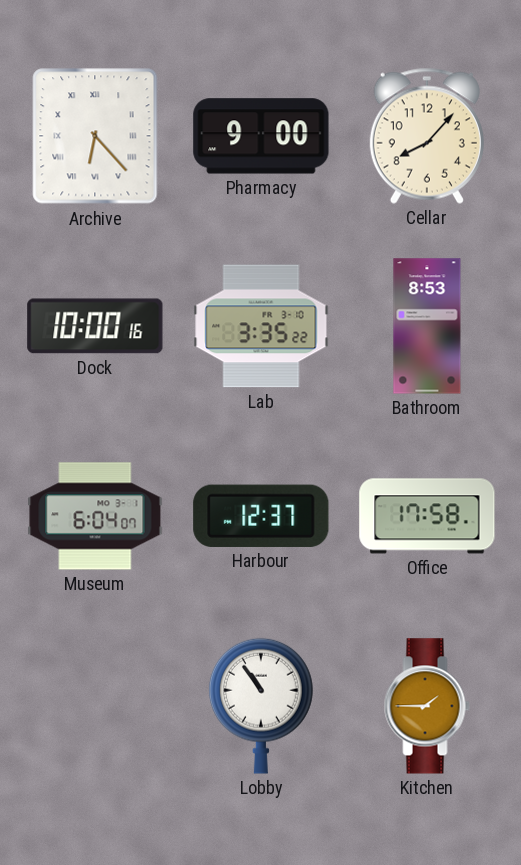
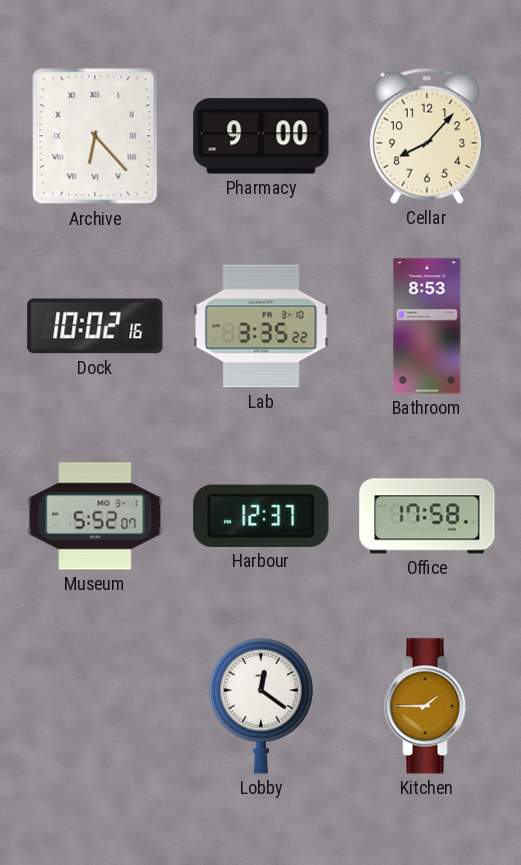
Dock: 10:00 -> 10:02
Museum: 6:04 -> 5:52
Lobby: 10:54 -> 12:21
